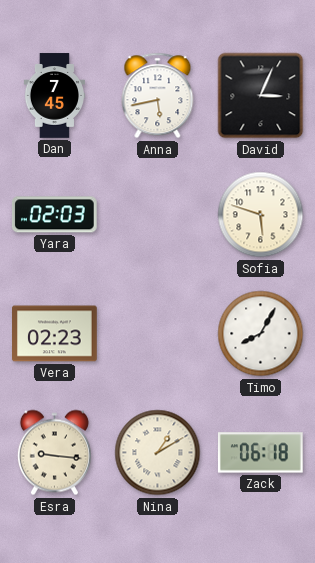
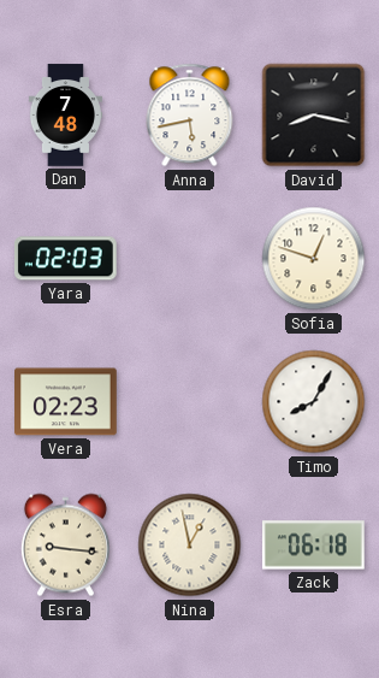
Dan: 7:45 -> 7:48
David: 3:04 -> 8:17
Sofia: 5:48 -> 12:48
Nina: 1:10 -> 12:58
